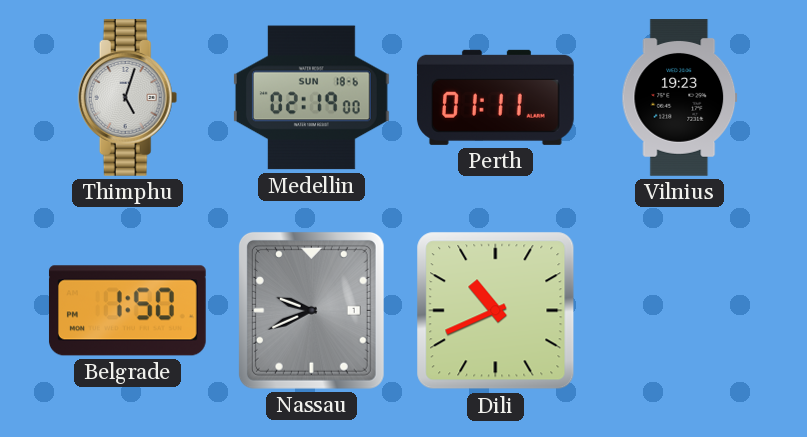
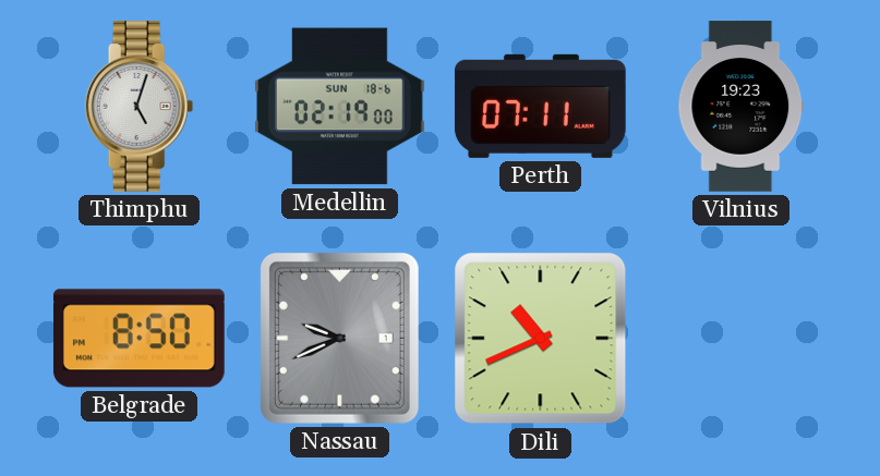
Perth: 01:11 -> 07:11
Belgrade: 1:50 -> 8:50
